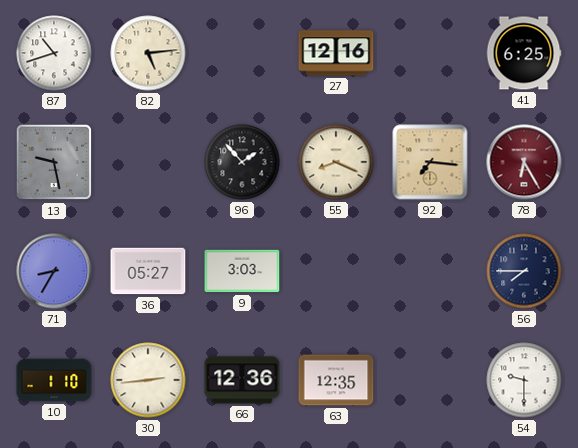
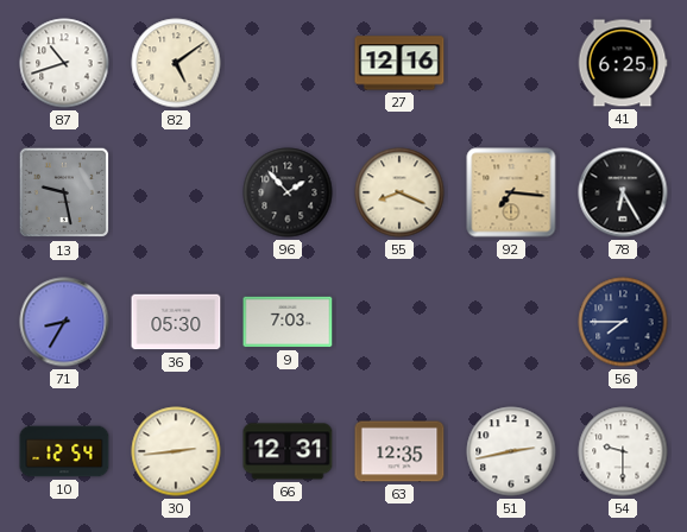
82: 5:14 -> 5:09
78 dial: burgundy -> black
36: 05:27 -> 05:30
9: 3:03 -> 7:03
10: 1:10 -> 12:54
66: 12:36 -> 12:31
51: none -> 2:43
